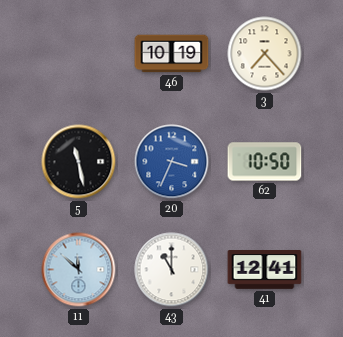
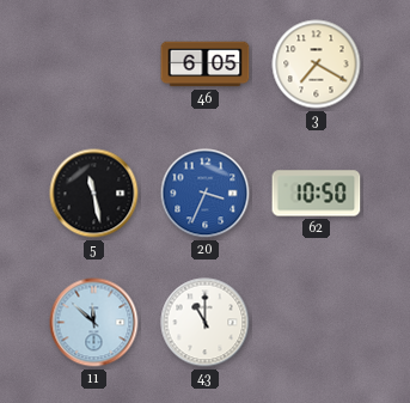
46: 10:19 -> 6:05
3: 7:23 -> 7:20
41: 12:41 -> none
